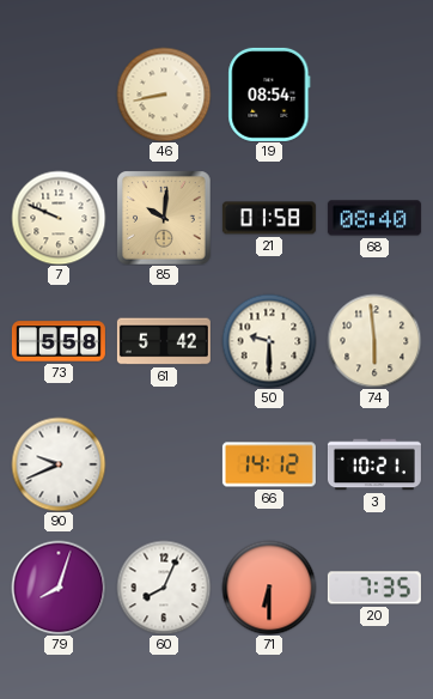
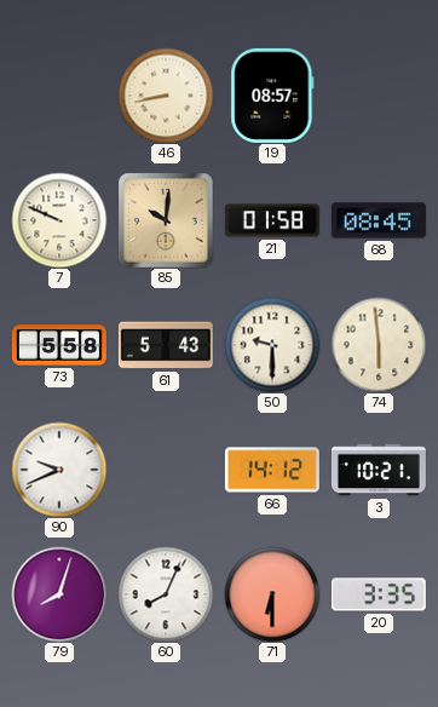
19: 08:54 -> 08:57
68: 08:40 -> 08:45
61: 5:42 -> 5:43
20: 7:35 -> 3:35
